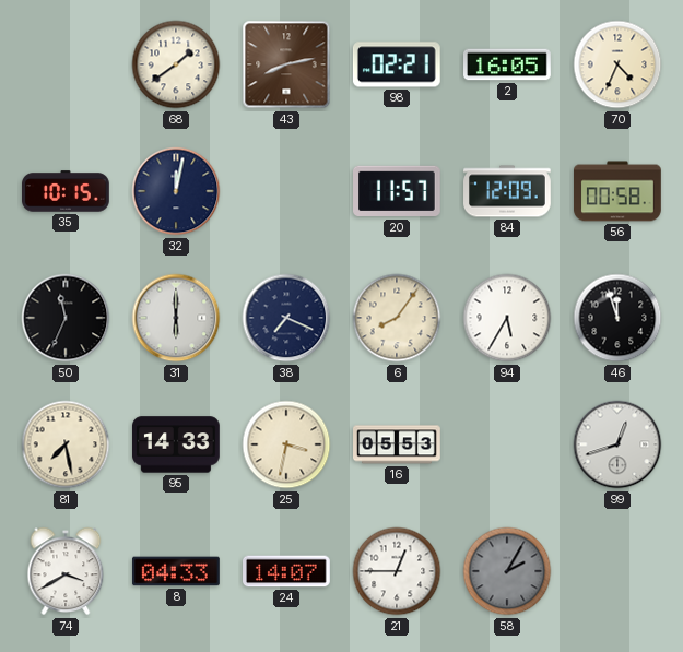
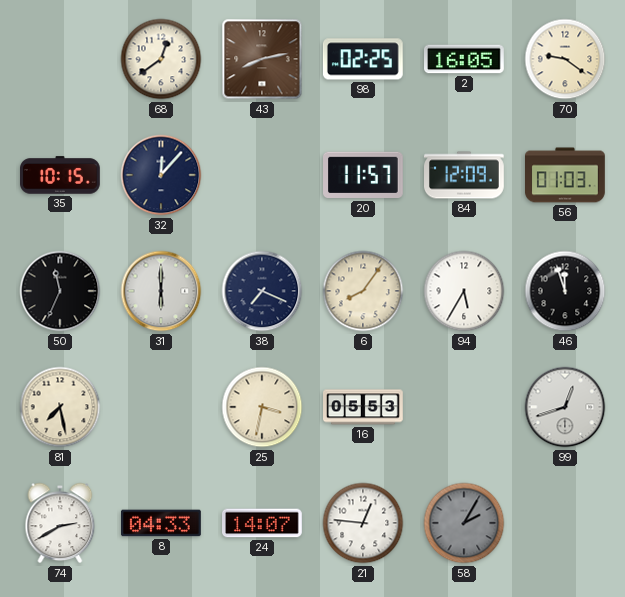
68: 1:39 -> 12:39
98: 02:21 -> 02:25
70: 4:34 -> 9:21
32: 12:02 -> 12:07
56: 00:58 -> 01:03
95: 14:33 -> none
74: 3:40 -> 2:40
21: 12:45 -> 12:46
